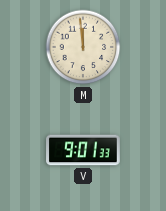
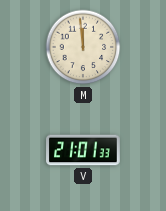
V: 9:01 -> 21:01
